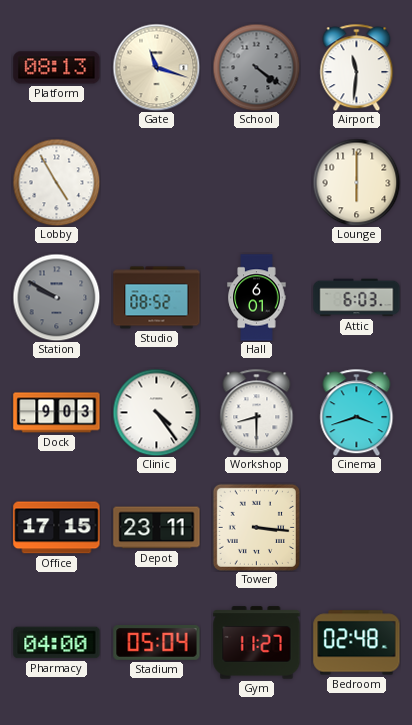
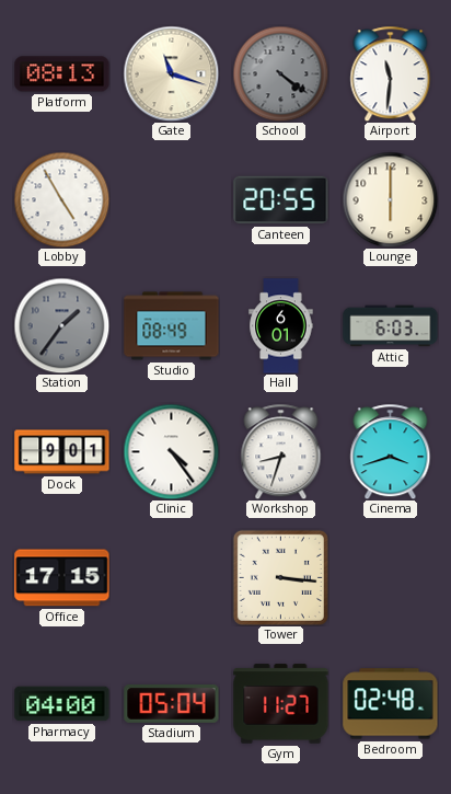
Canteen: none -> 20:55
Station: 9:50 -> 1:36
Studio: 08:52 -> 08:49
Dock: 9:03 -> 9:01
Workshop: 8:30 -> 8:33
Depot: 23:11 -> none
